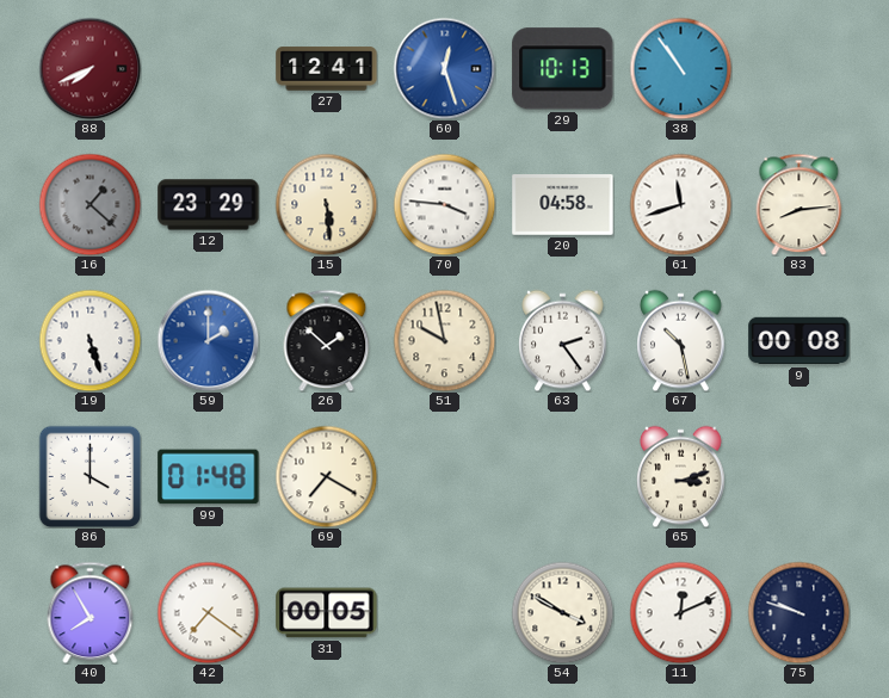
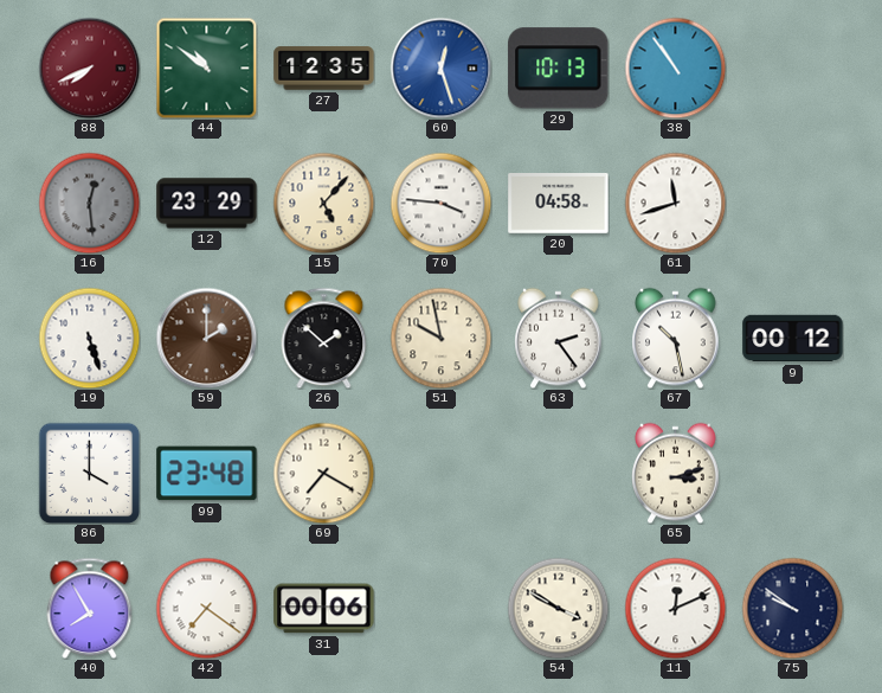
44: none -> 10:51
27: 12:41 -> 12:35
16: 1:22 -> 12:29
15: 5:29 -> 5:07
83: 8:14 -> none
59 dial: blue -> brown
9: 00:08 -> 00:12
99: 01:48 -> 23:48
31: 00:05 -> 00:06
75: 9:48 -> 9:51
